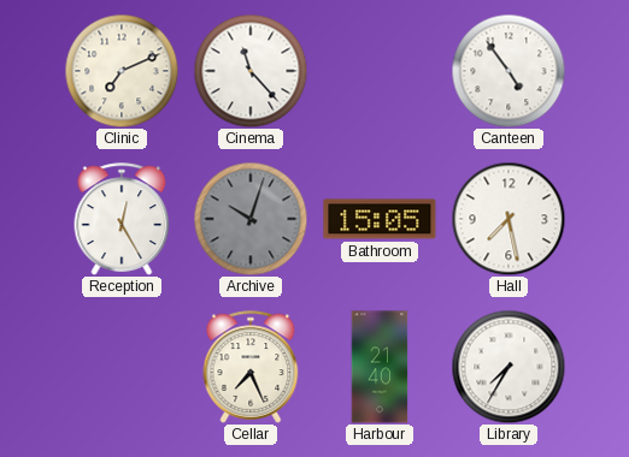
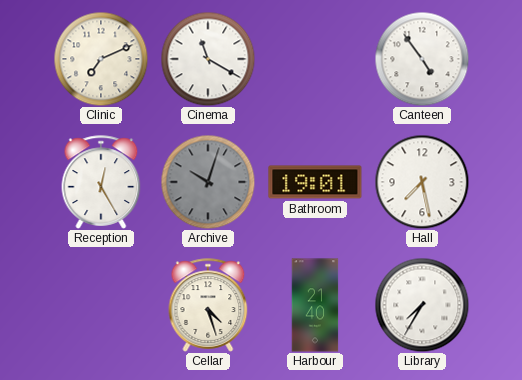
Cinema: 11:23 -> 11:20
Bathroom: 15:05 -> 19:01
Cellar: 7:26 -> 4:27
